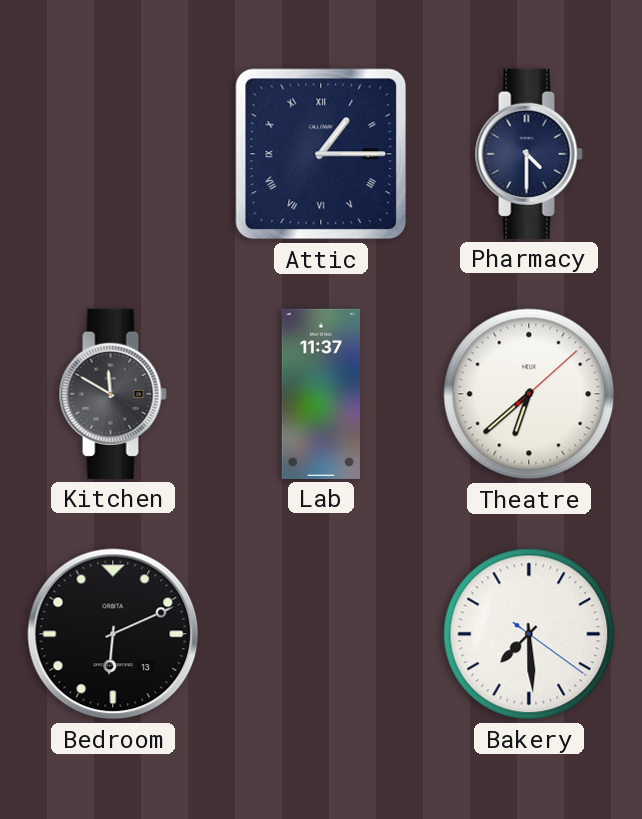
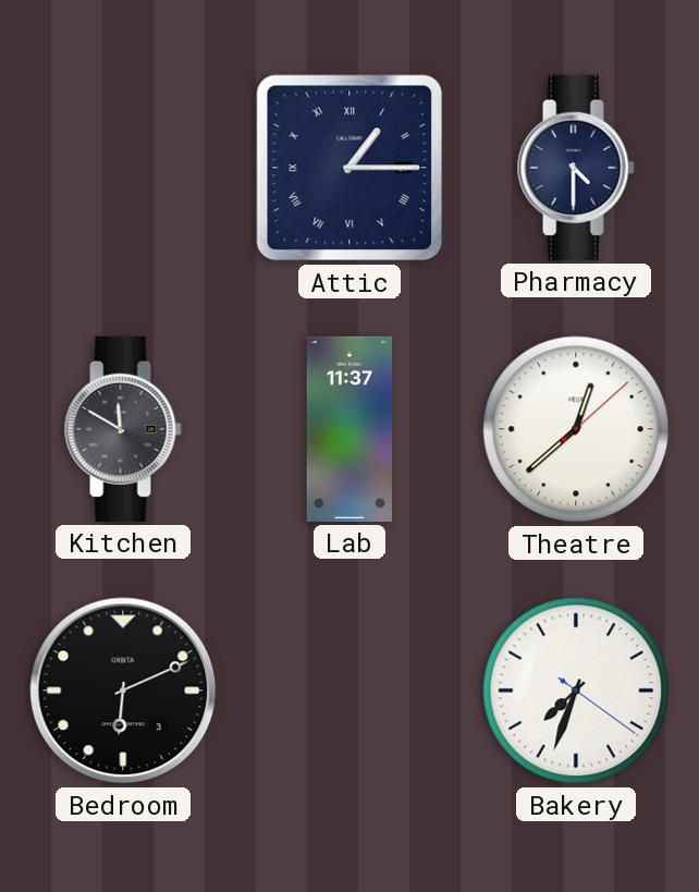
Theatre: 6:38 -> 12:38
Bedroom date: 13 -> 3
Bakery: 7:29 -> 7:33
